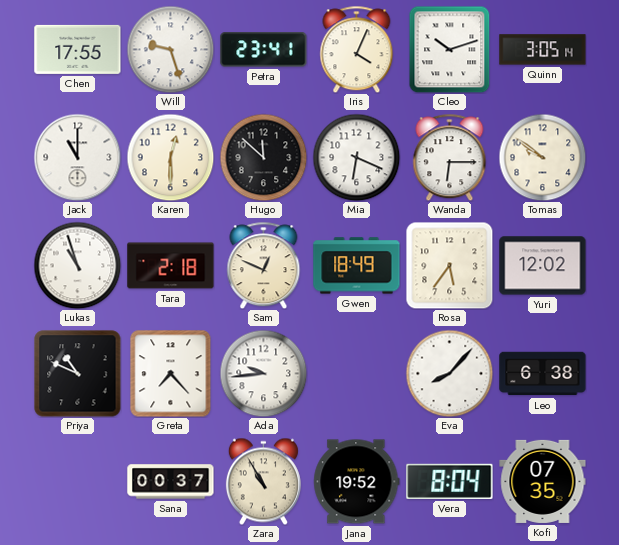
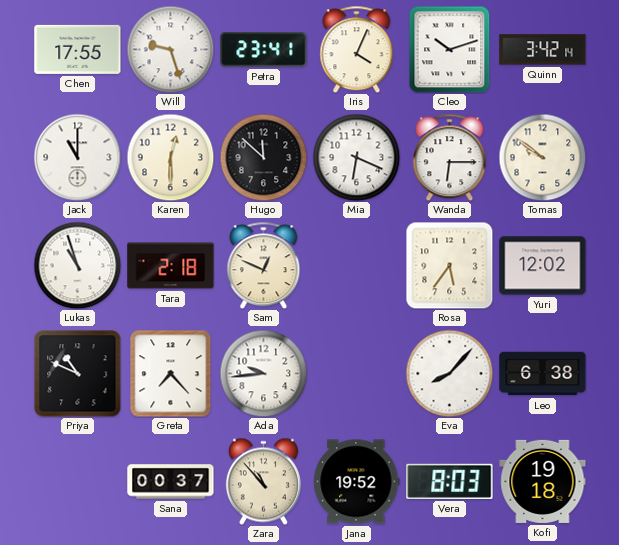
Quinn: 3:05 -> 3:42
Gwen: 18:49 -> none
Zara: 10:55 -> 10:53
Vera: 8:04 -> 8:03
Kofi: 07:35 -> 19:18
